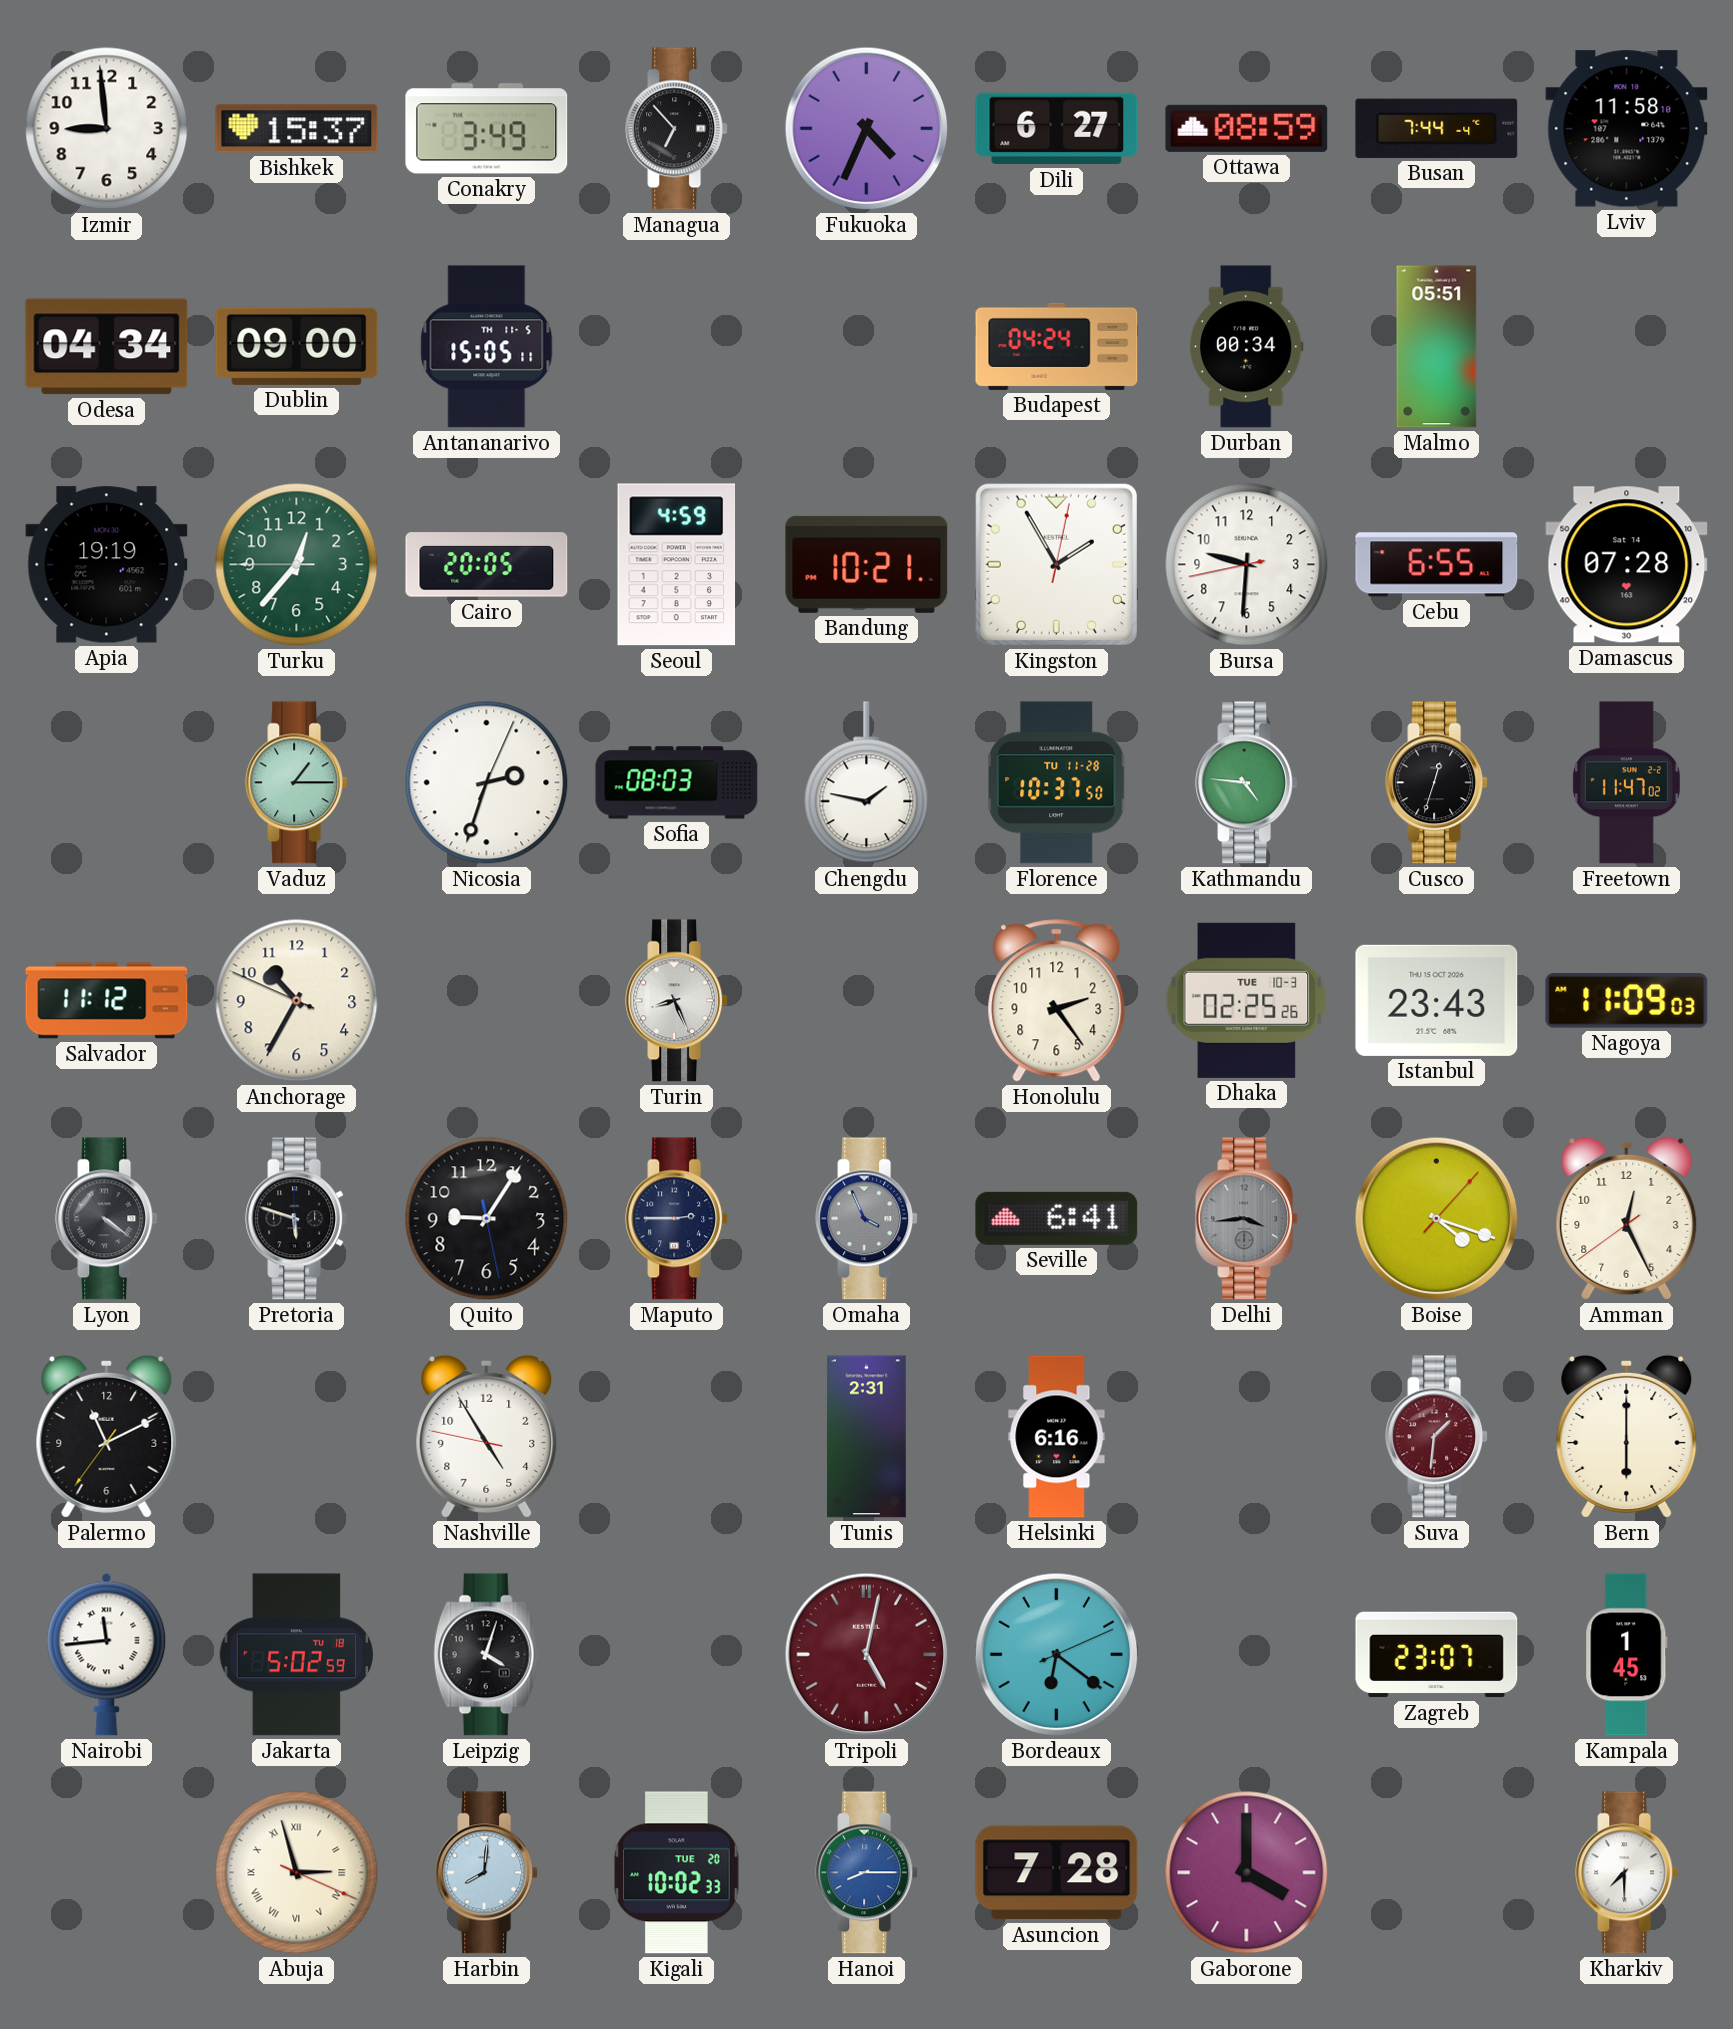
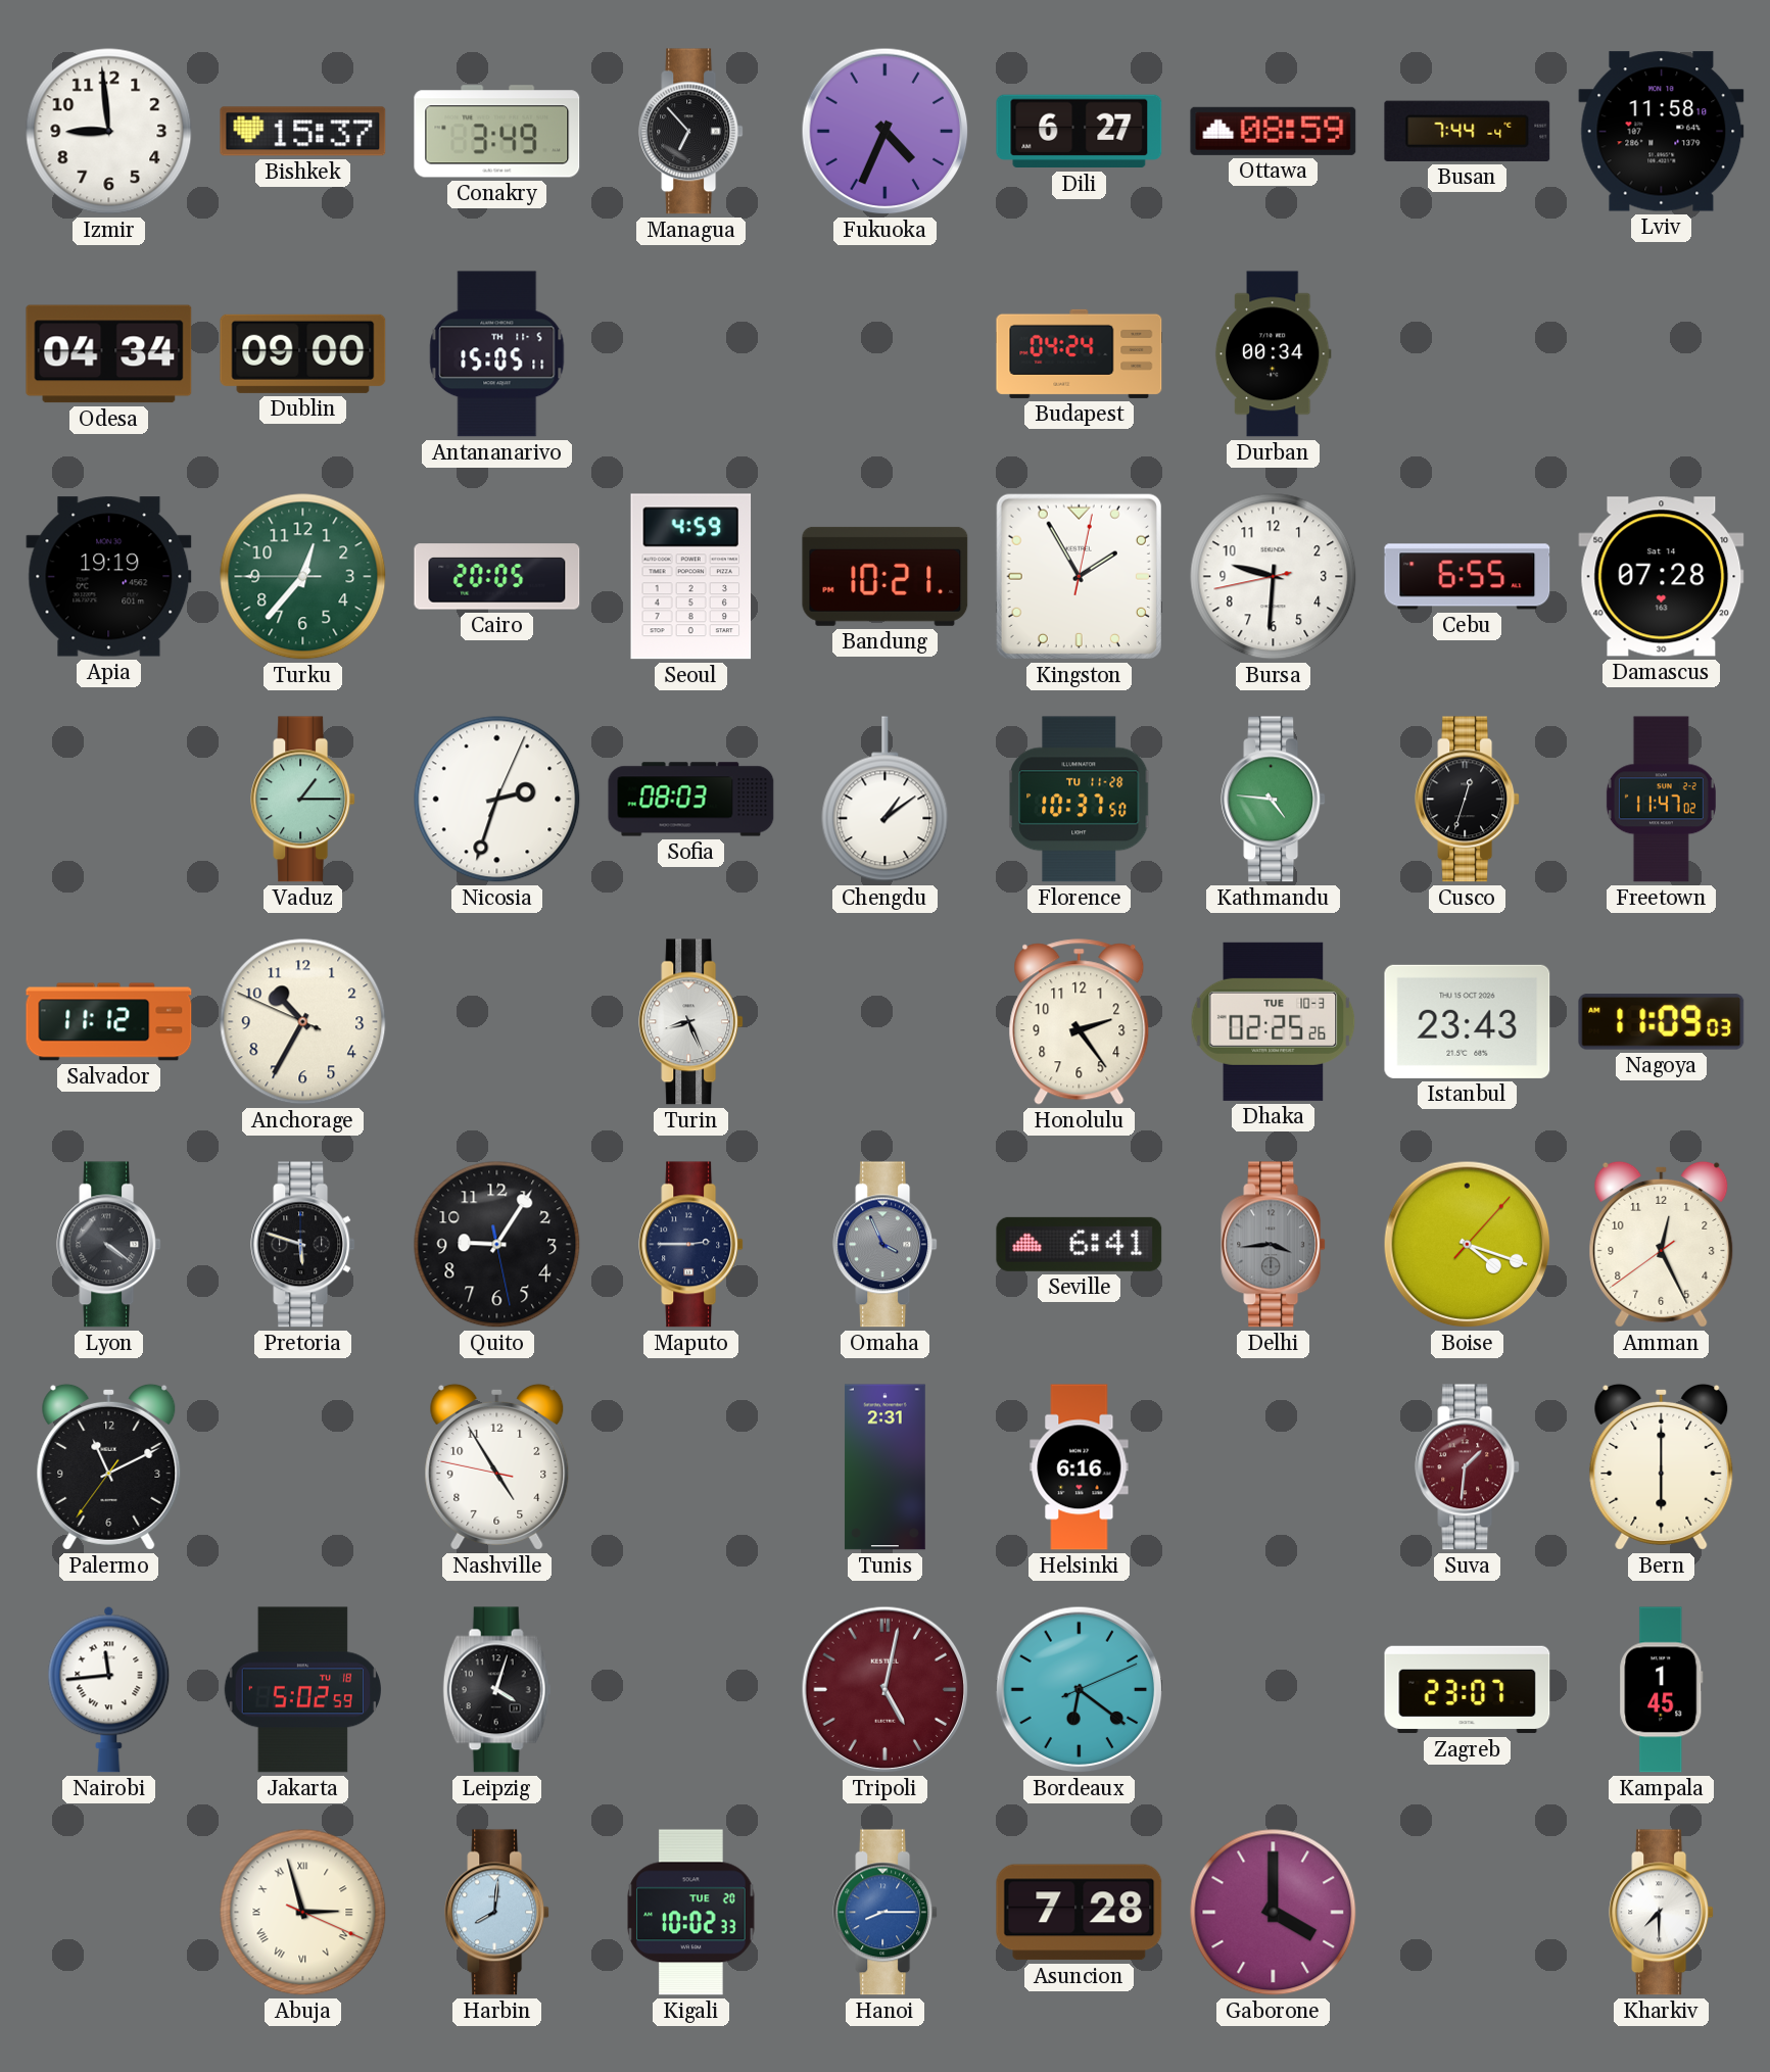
Malmo: 05:51 -> none
Chengdu: 1:47 -> 1:09
